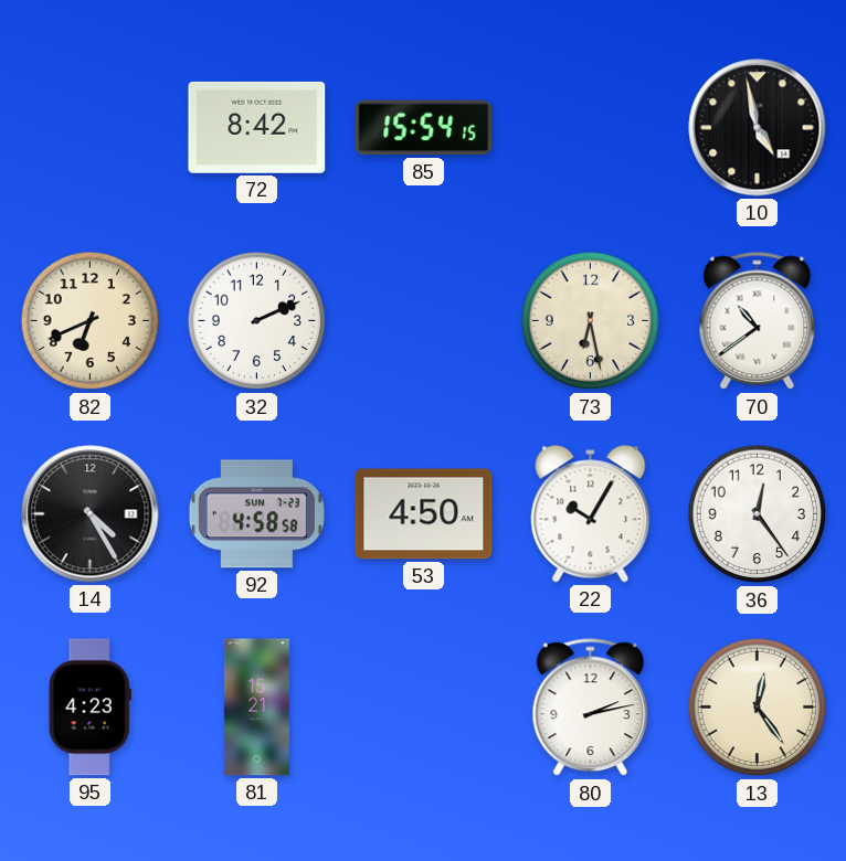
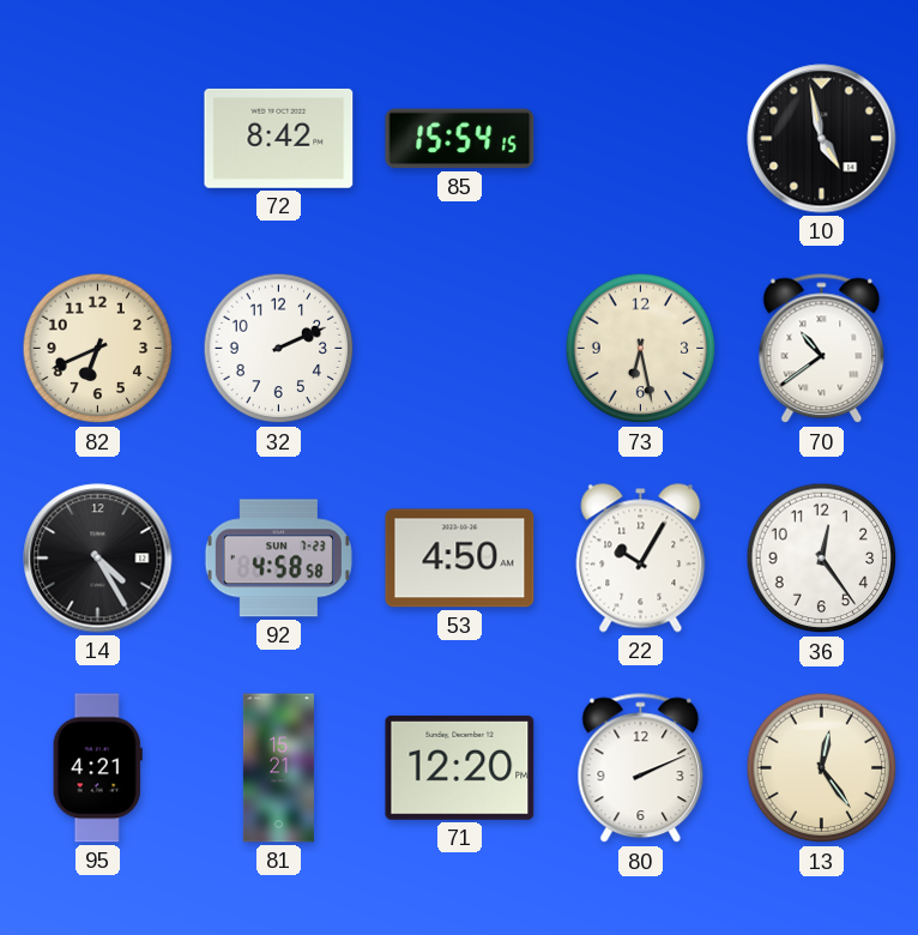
95: 4:23 -> 4:21
71: none -> 12:20
80: 2:13 -> 2:11
